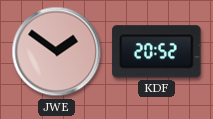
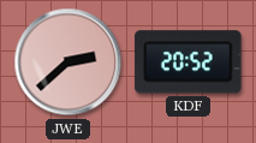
JWE: 1:51 -> 2:38
